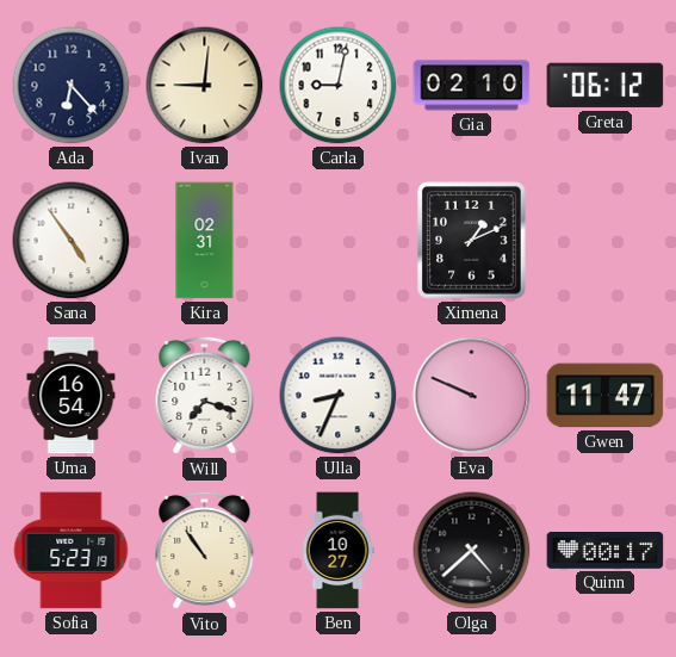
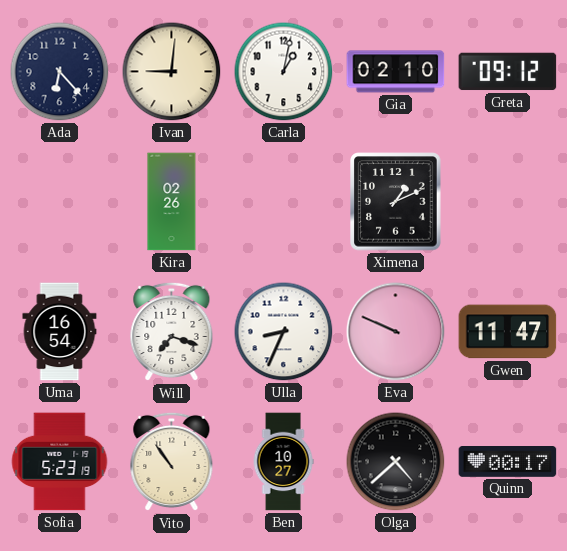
Carla: 9:02 -> 1:02
Greta: 06:12 -> 09:12
Sana: 4:54 -> none
Kira: 02:31 -> 02:26
